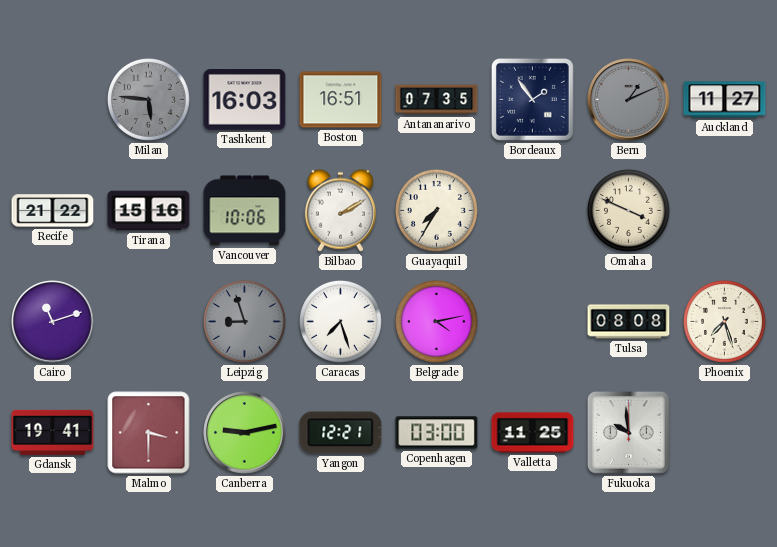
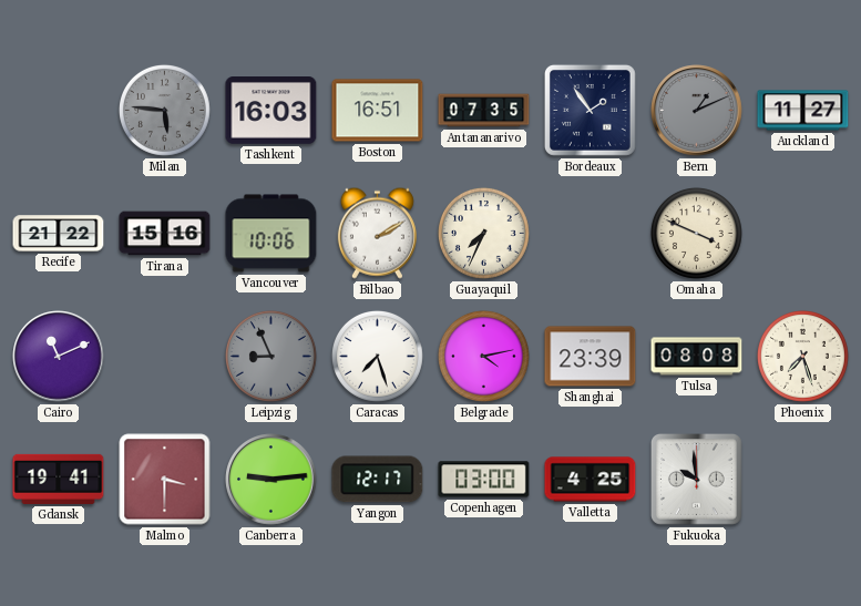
Guayaquil: 7:35 -> 7:34
Cairo: 11:12 -> 11:11
Leipzig: 8:57 -> 8:56
Shanghai: none -> 23:39
Canberra: 9:13 -> 9:14
Yangon: 12:21 -> 12:17
Valletta: 11:25 -> 4:25
